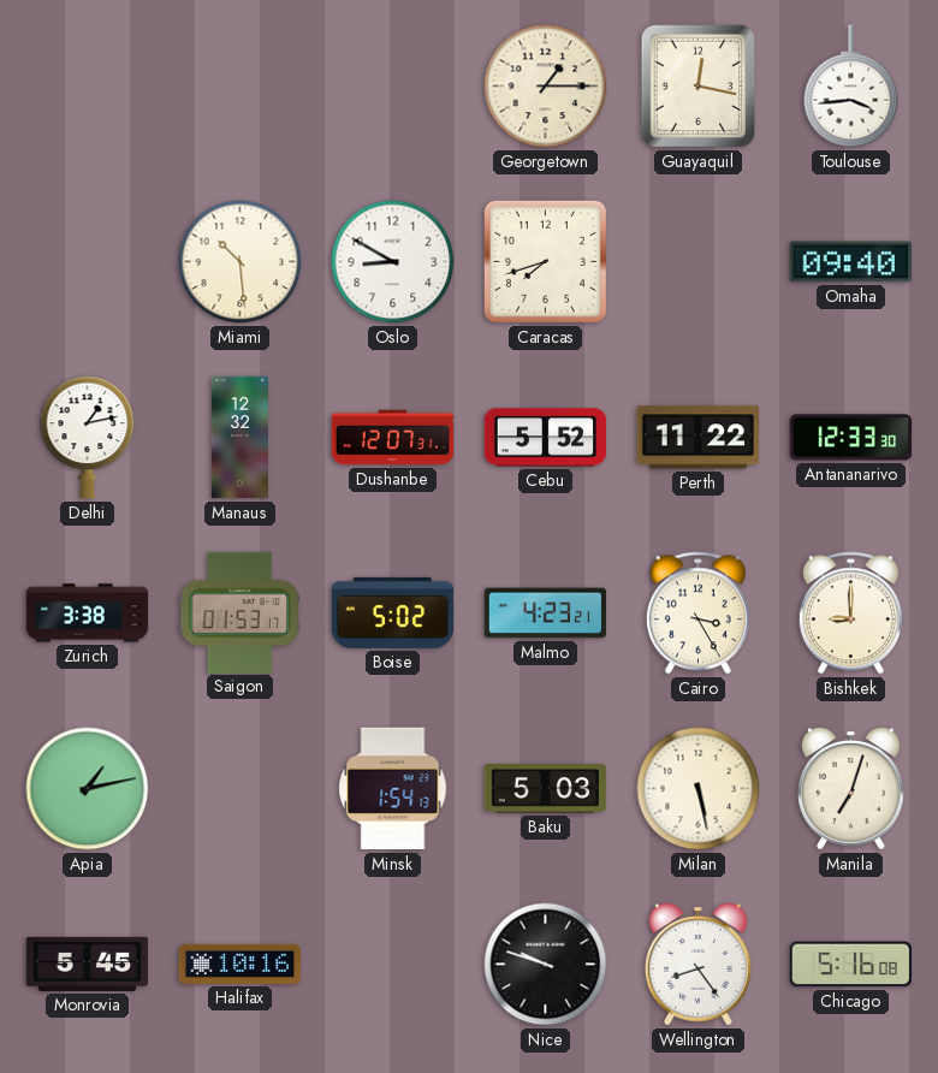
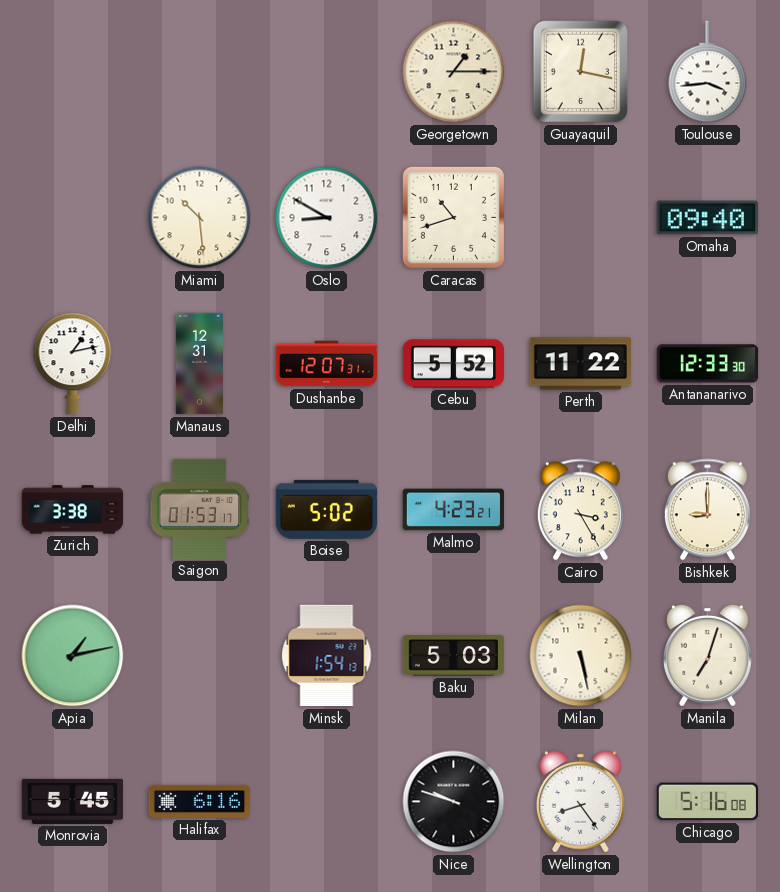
Caracas: 7:42 -> 10:42
Manaus: 12:32 -> 12:31
Halifax: 10:16 -> 6:16
